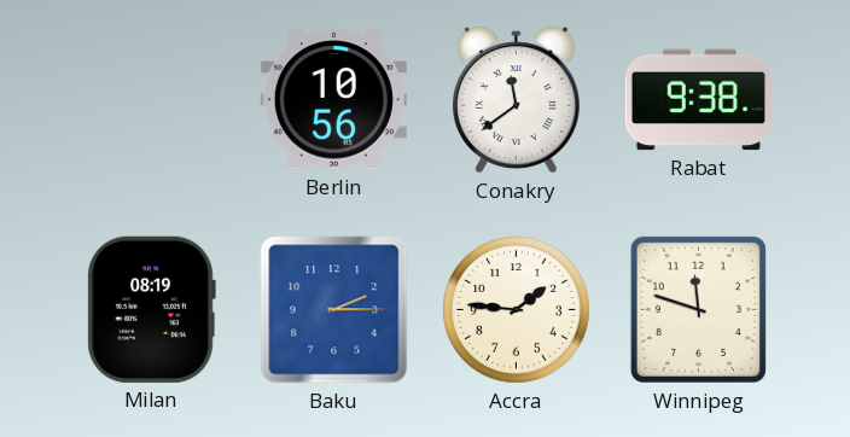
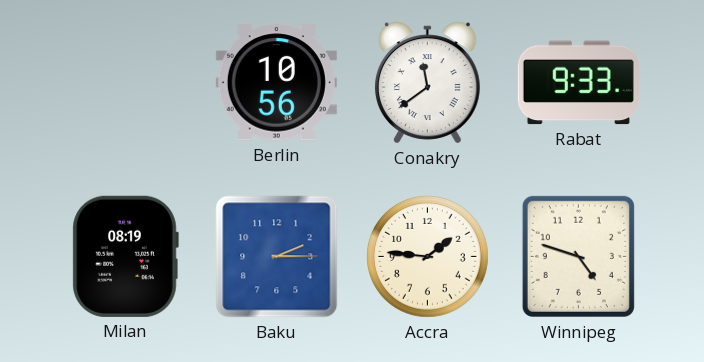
Rabat: 9:38 -> 9:33
Winnipeg: 11:48 -> 4:48
